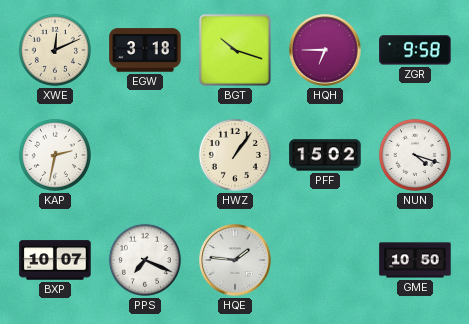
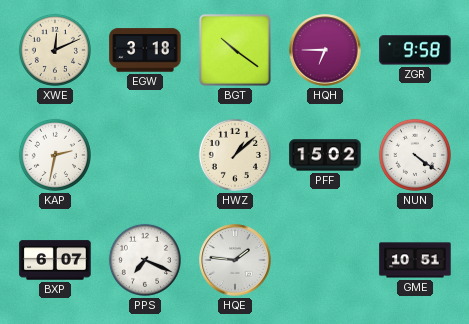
BGT: 10:18 -> 10:21
HWZ: 1:06 -> 1:08
NUN: 4:18 -> 4:21
BXP: 10:07 -> 6:07
GME: 10:50 -> 10:51
